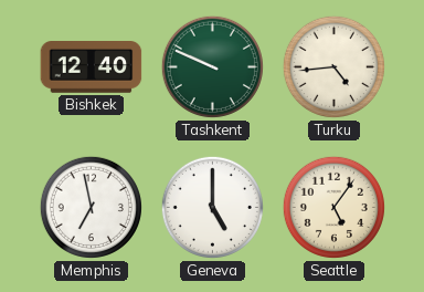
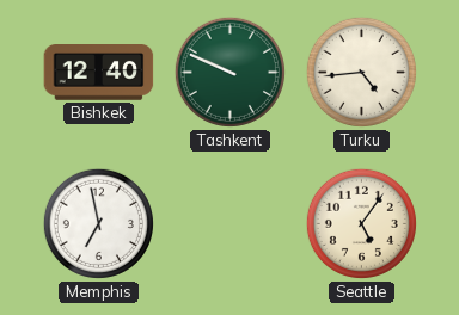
Geneva: 5:00 -> none
